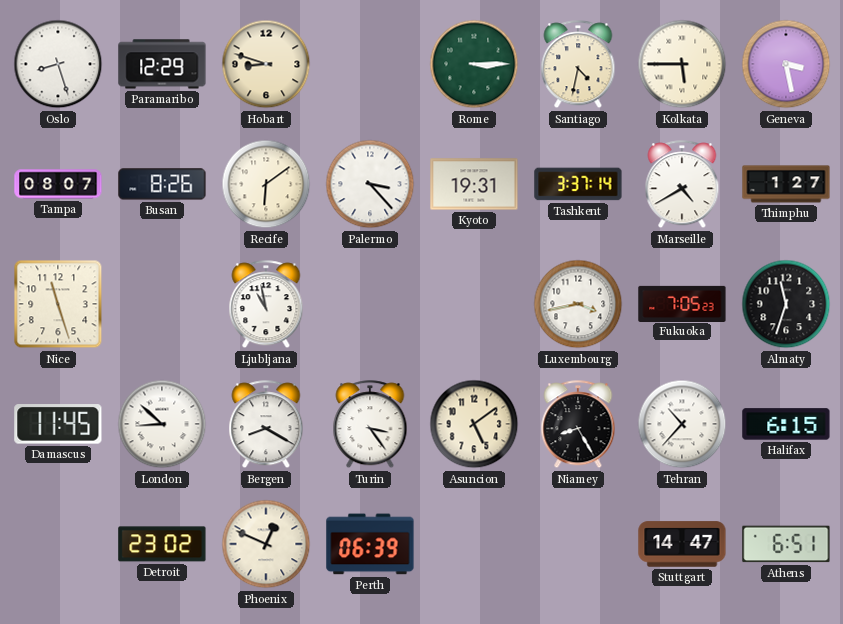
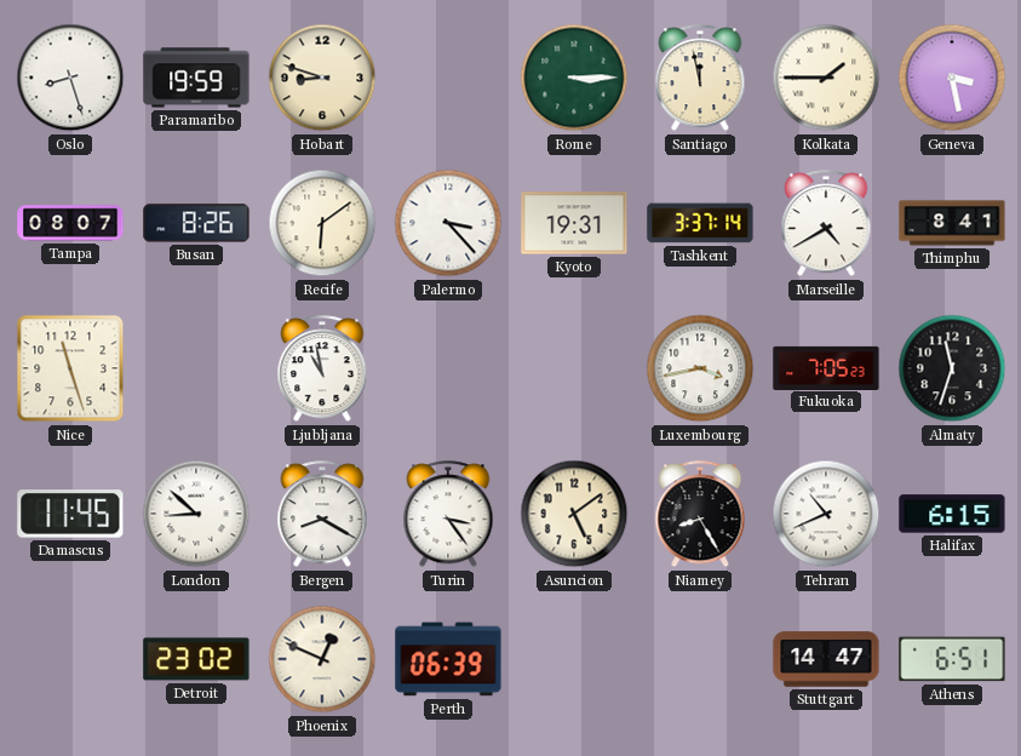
Paramaribo: 12:29 -> 19:59
Santiago: 4:32 -> 11:58
Kolkata: 5:45 -> 1:45
Thimphu: 1:27 -> 8:41
Tehran: 10:37 -> 10:41
